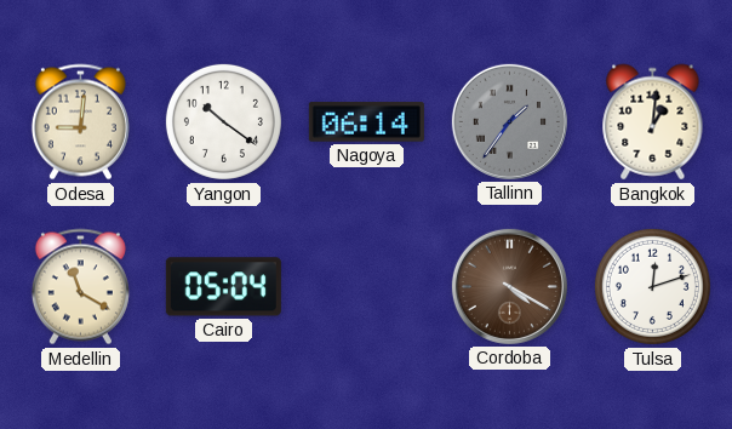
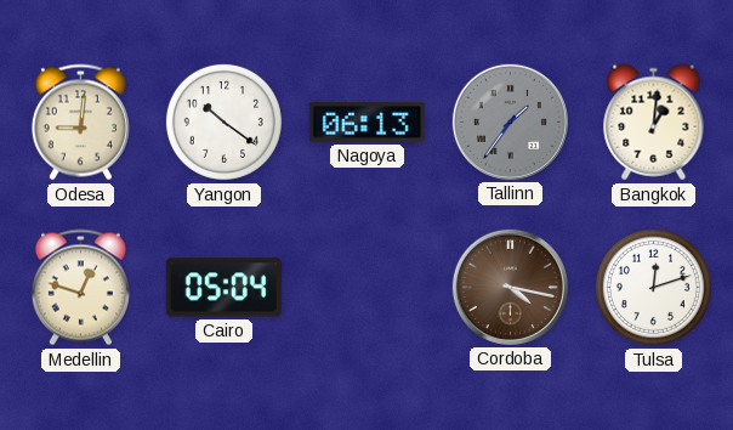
Nagoya: 06:14 -> 06:13
Medellin: 11:20 -> 12:48
Cordoba: 4:20 -> 4:17
